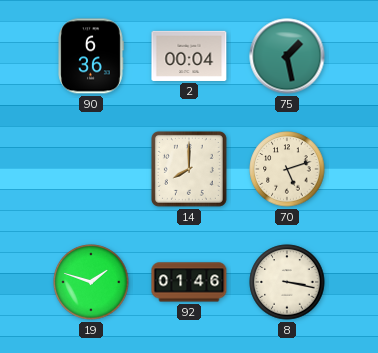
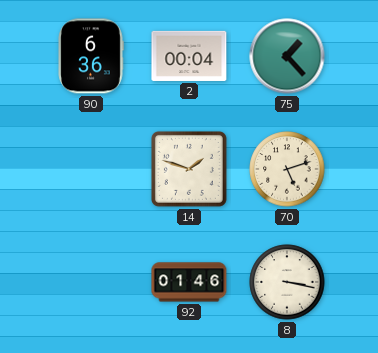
75: 1:28 -> 1:23
14: 8:00 -> 1:48
19: 1:48 -> none
